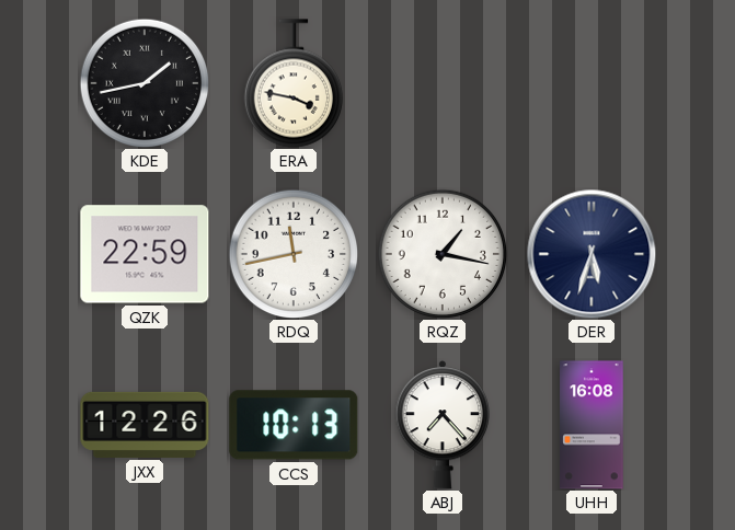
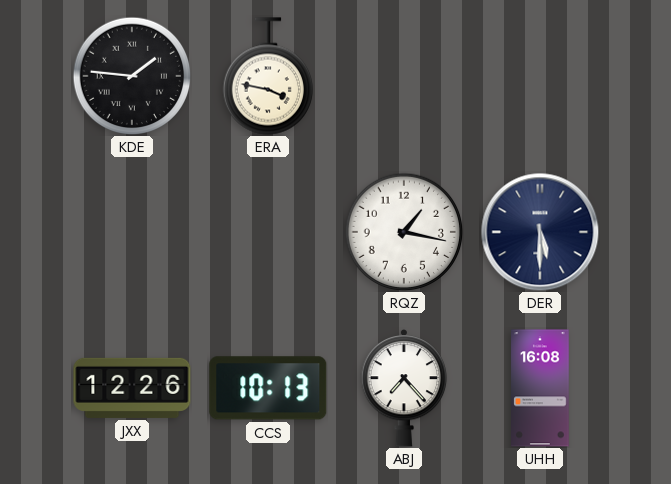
KDE: 1:43 -> 1:46
QZK: 22:59 -> none
RDQ: 11:43 -> none
DER: 5:33 -> 5:30
